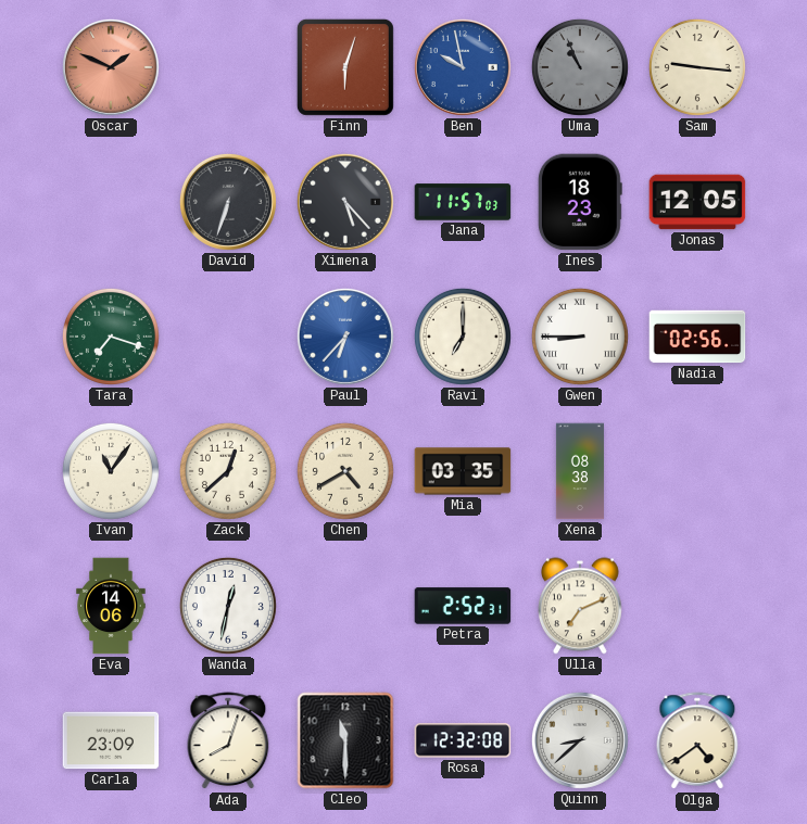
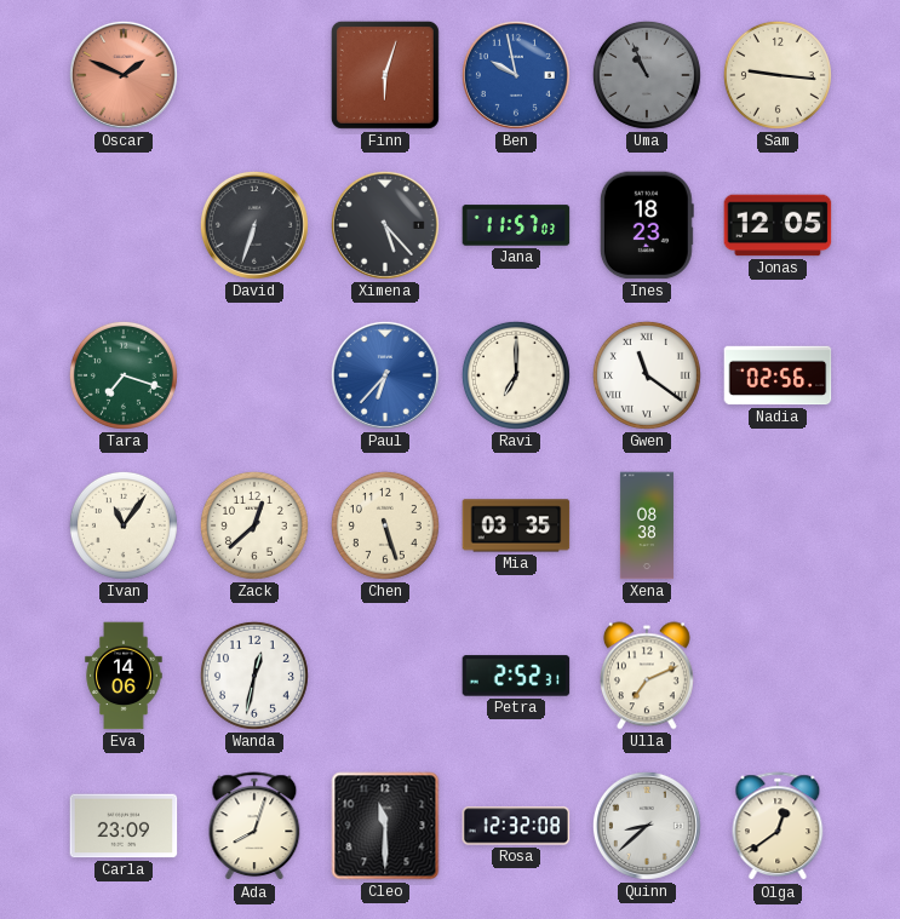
Gwen: 8:45 -> 11:21
Chen: 4:40 -> 5:27
Olga: 4:39 -> 12:39
